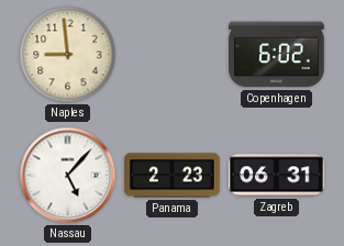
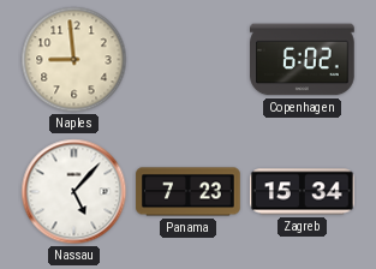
Panama: 2:23 -> 7:23
Zagreb: 06:31 -> 15:34
